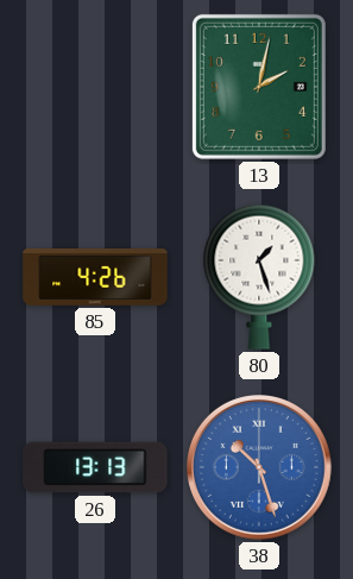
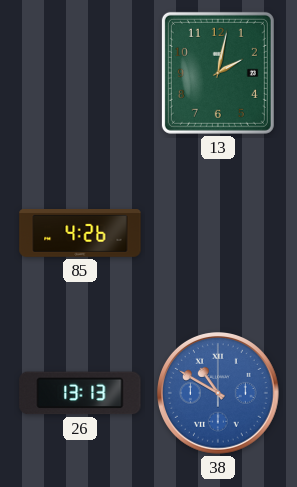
80: 1:27 -> none
38: 10:27 -> 10:50
